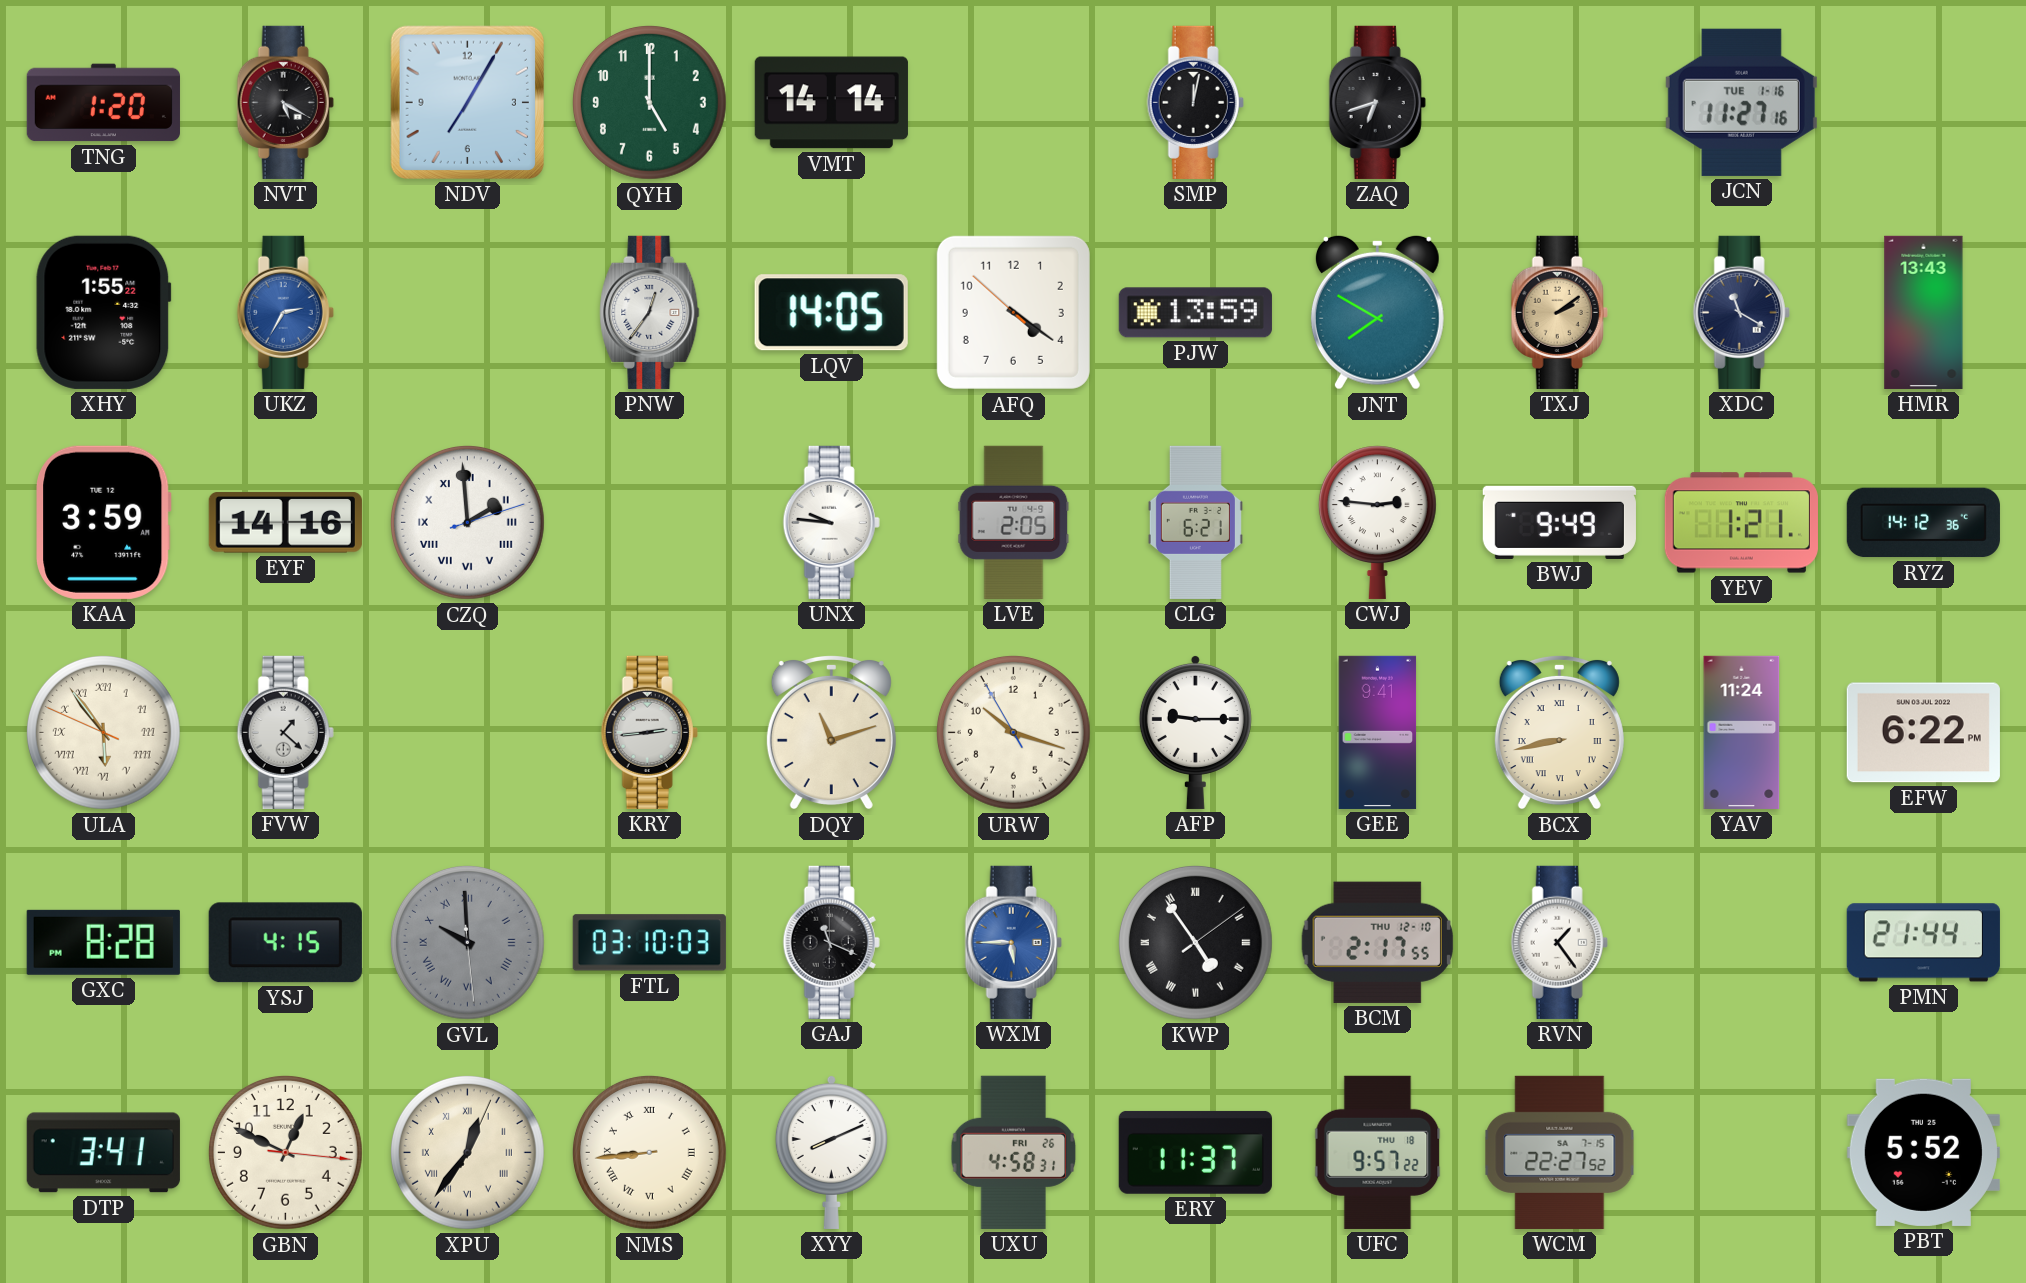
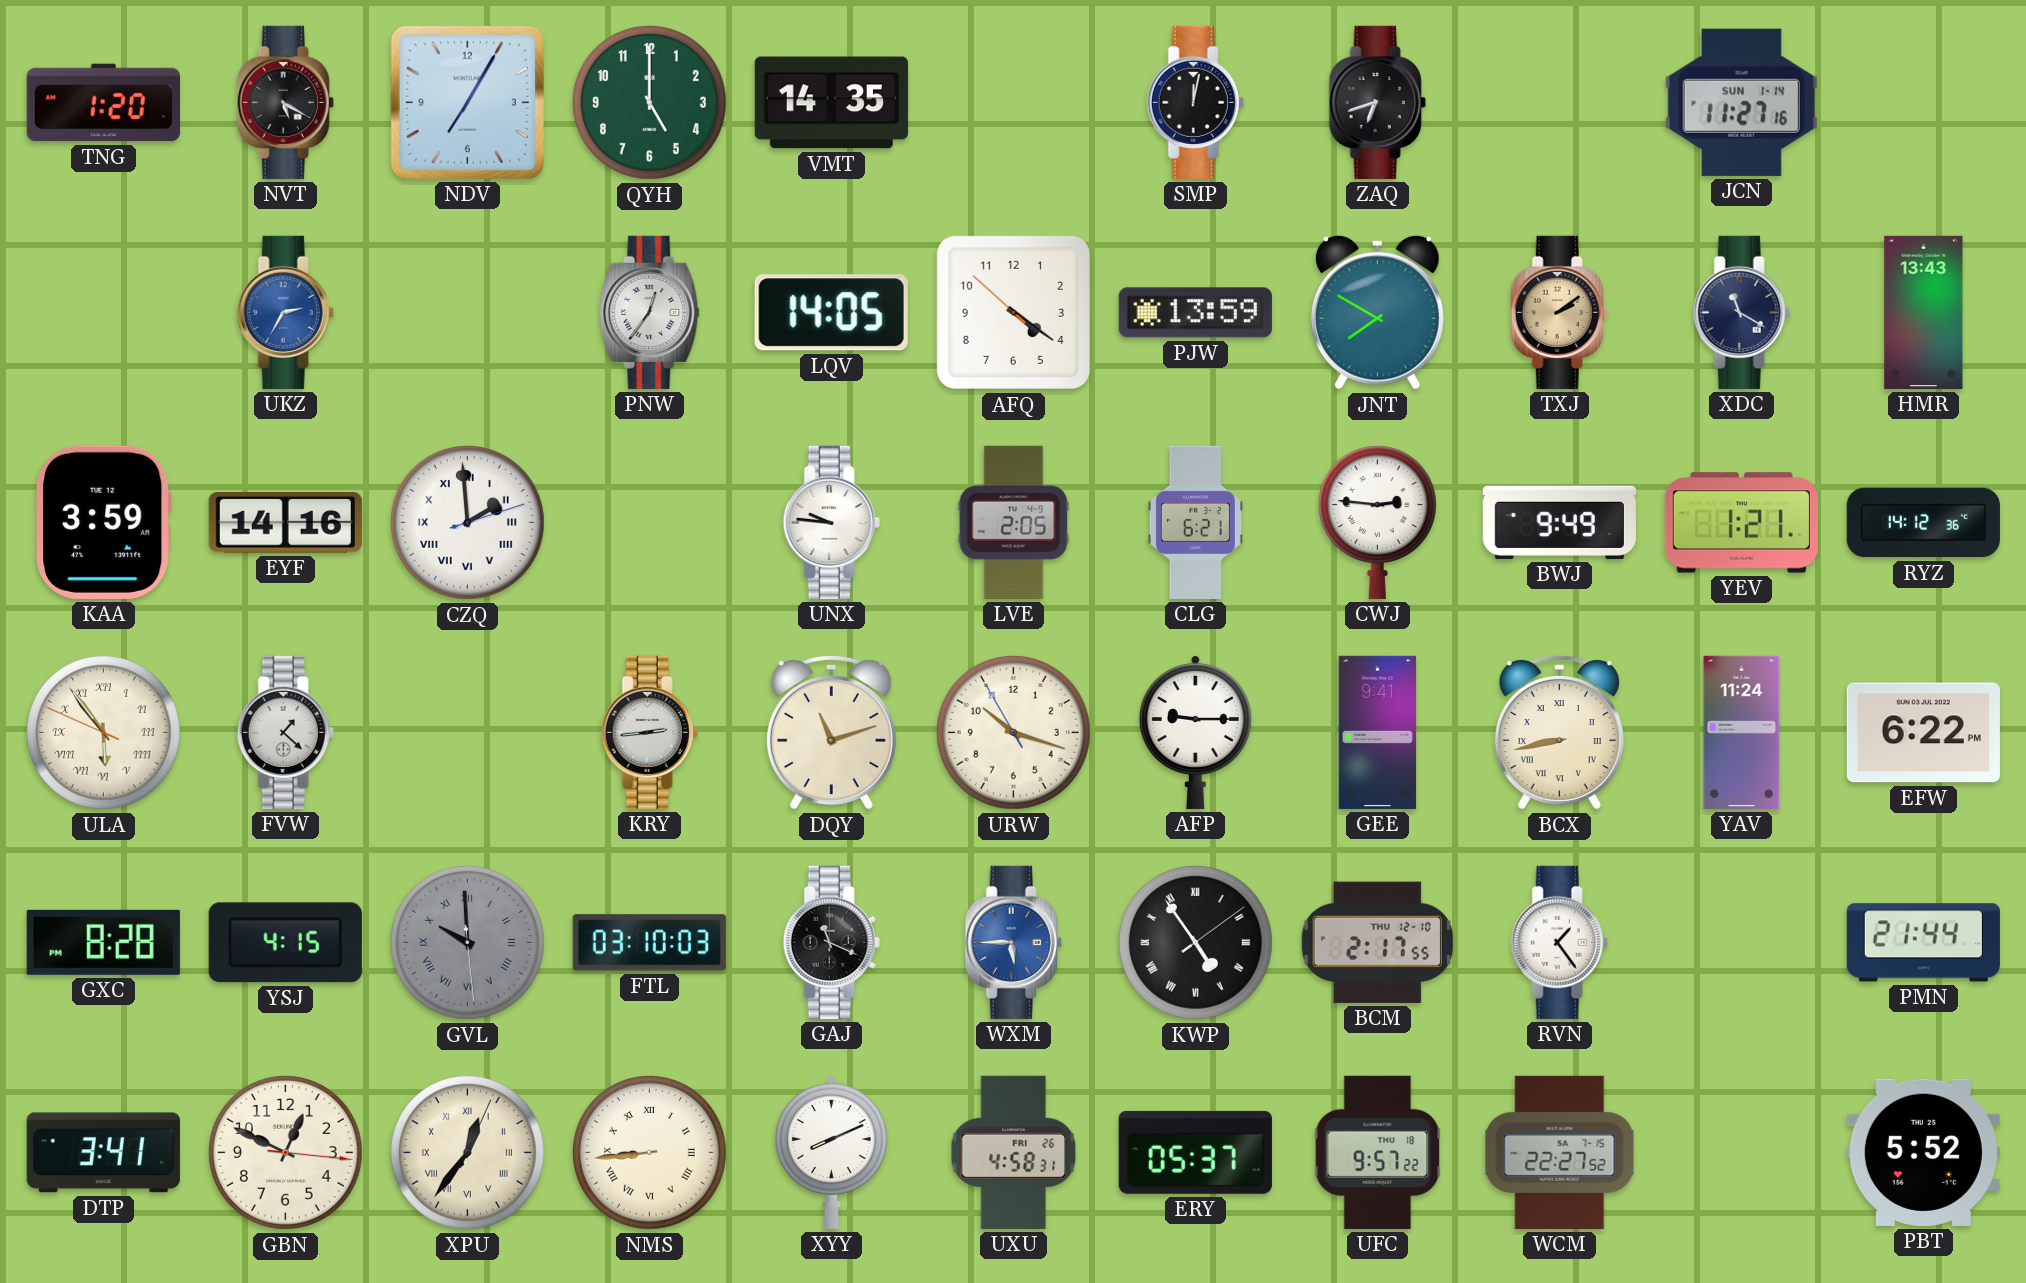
VMT: 14:14 -> 14:35
JCN date: TUE 1-16 -> SUN 1-14
XHY: 1:55 -> none
ERY: 11:37 -> 05:37
